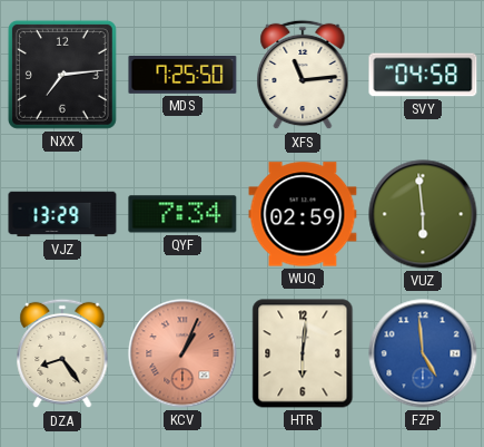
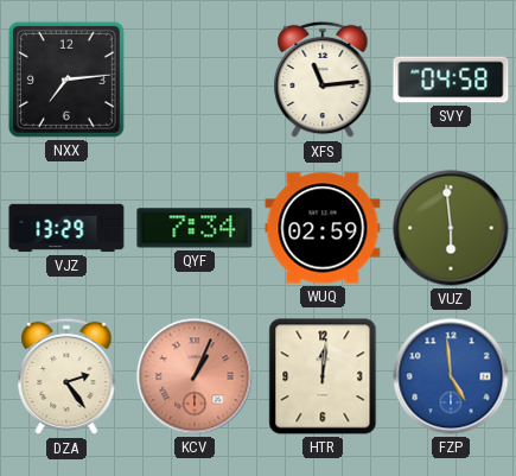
MDS: 7:25 -> none
DZA: 8:24 -> 2:24
HTR: 6:01 -> 12:01
